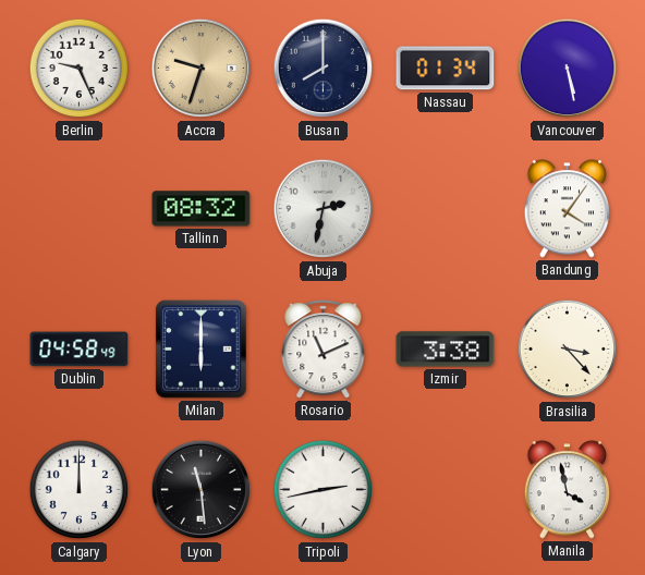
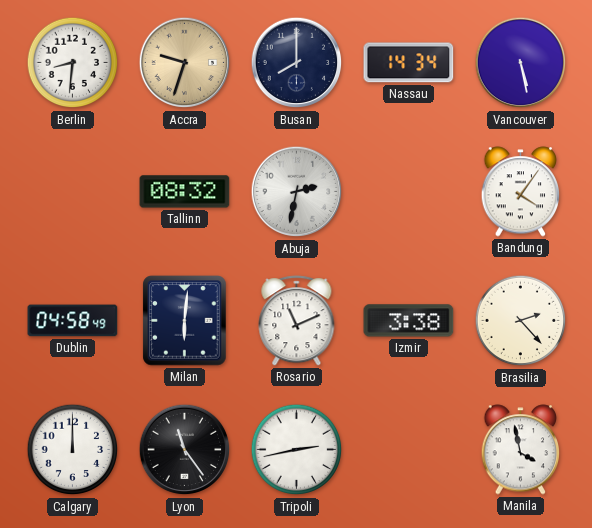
Berlin: 9:26 -> 8:31
Nassau: 01:34 -> 14:34
Milan: 6:00 -> 6:01
Brasilia: 3:23 -> 2:23
Lyon: 11:29 -> 11:24
